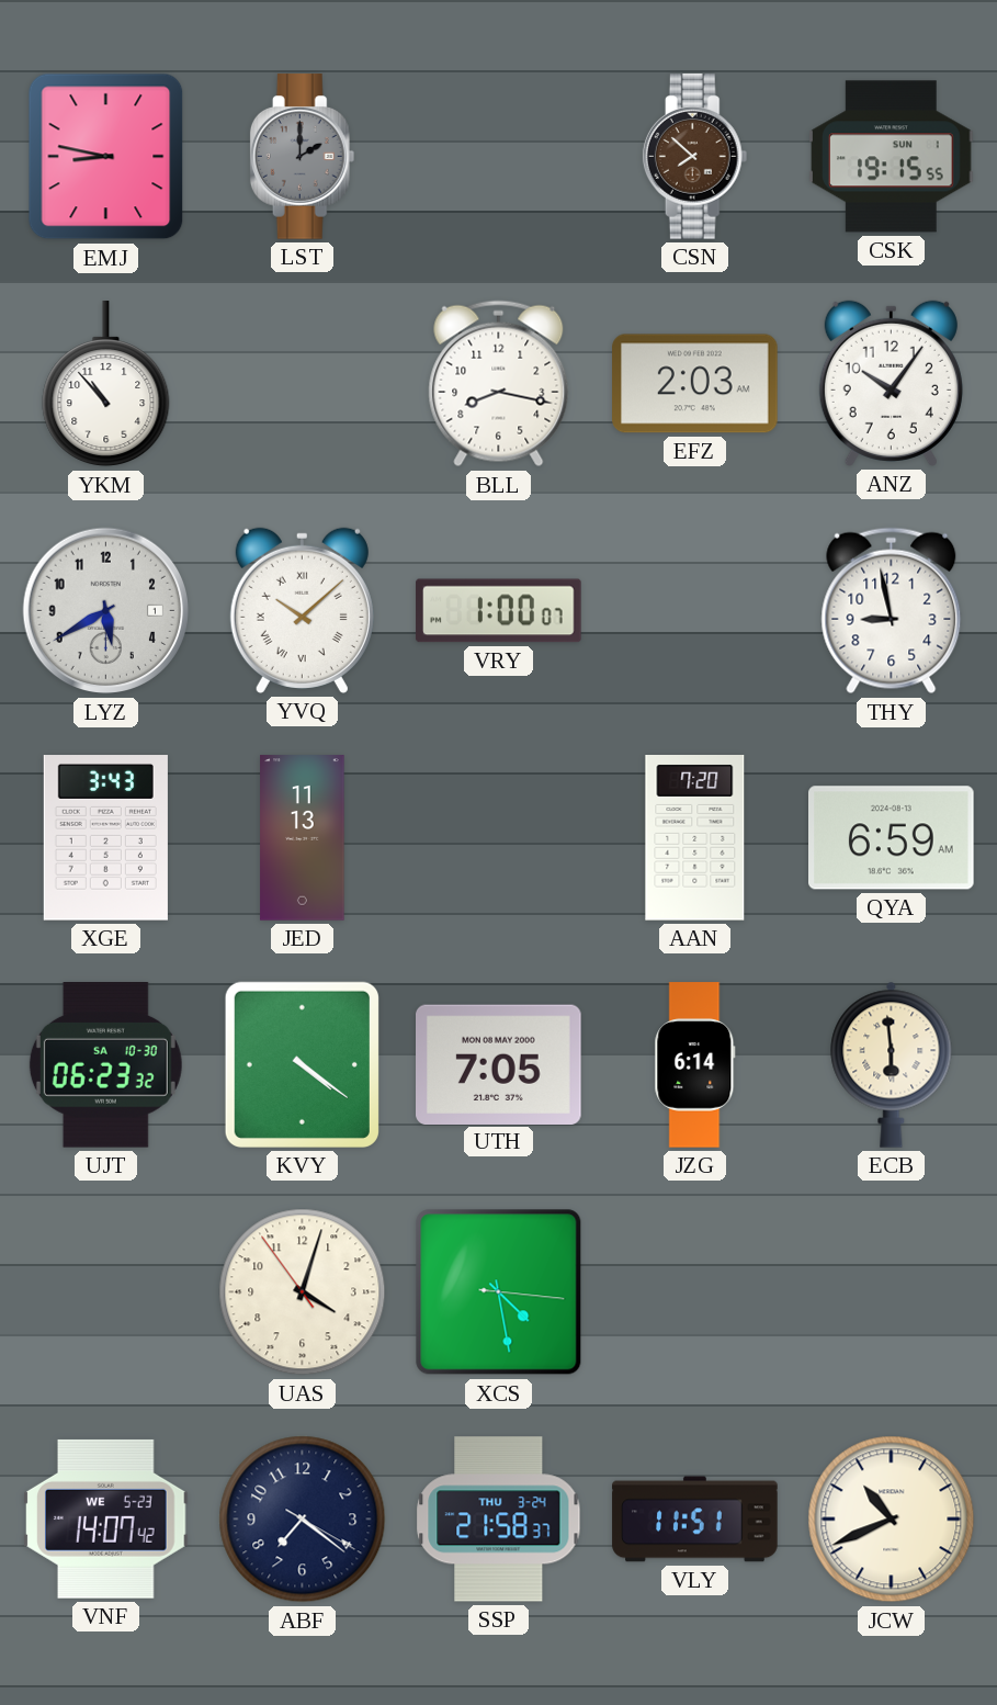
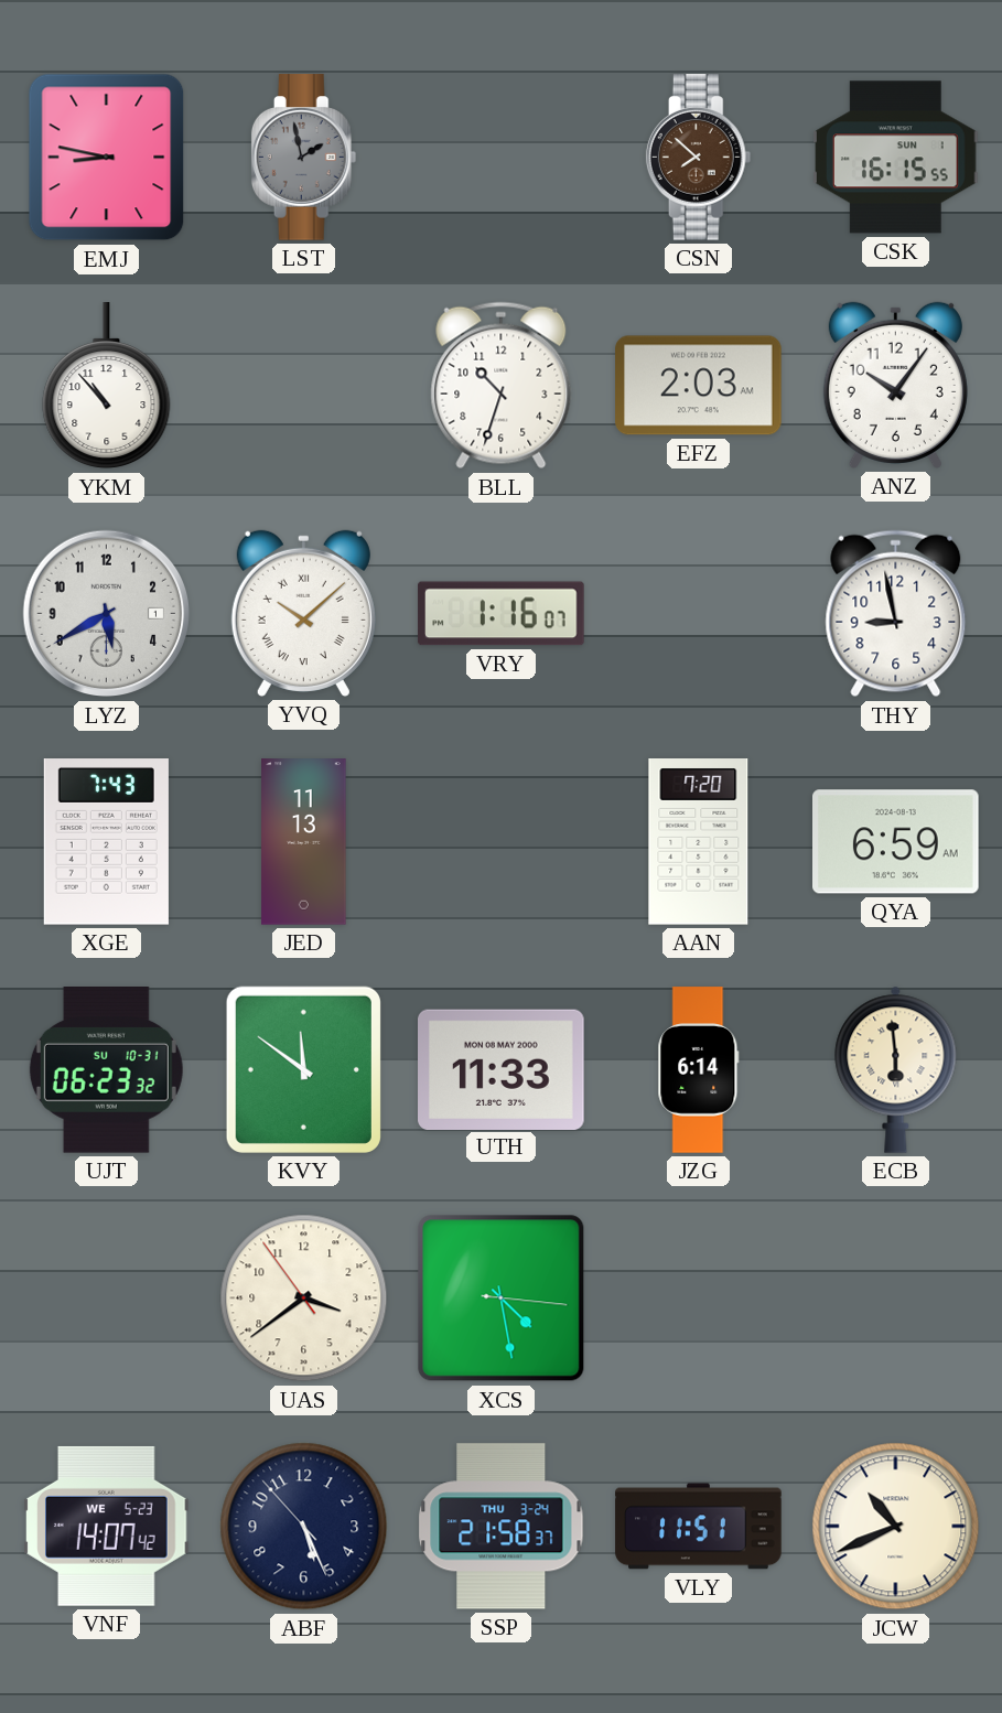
LST: 2:00 -> 1:58
CSK: 19:15 -> 16:15
BLL: 8:17 -> 10:33
VRY: 1:00 -> 1:16
XGE: 3:43 -> 7:43
UJT date: SA 10-30 -> SU 10-31
KVY: 4:21 -> 11:51
UTH: 7:05 -> 11:33
UAS: 4:02 -> 3:38
ABF: 7:21 -> 5:25
